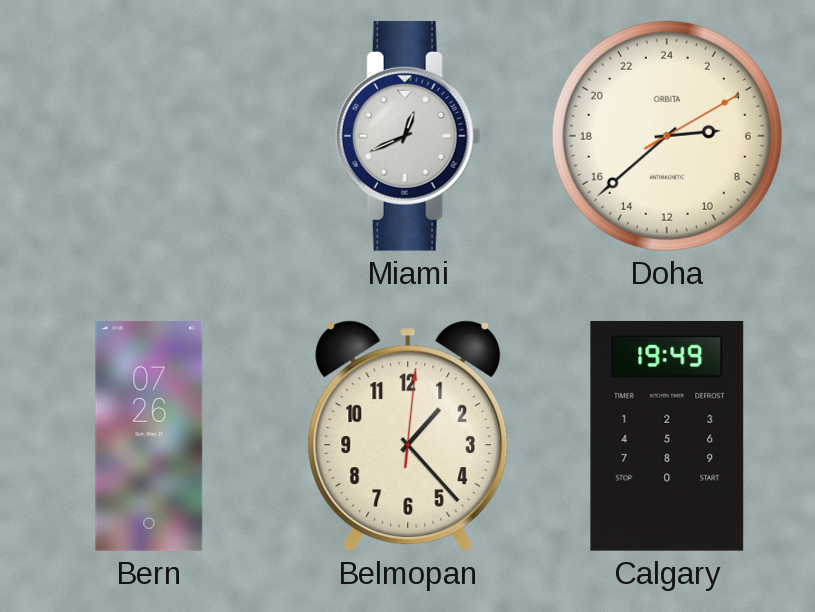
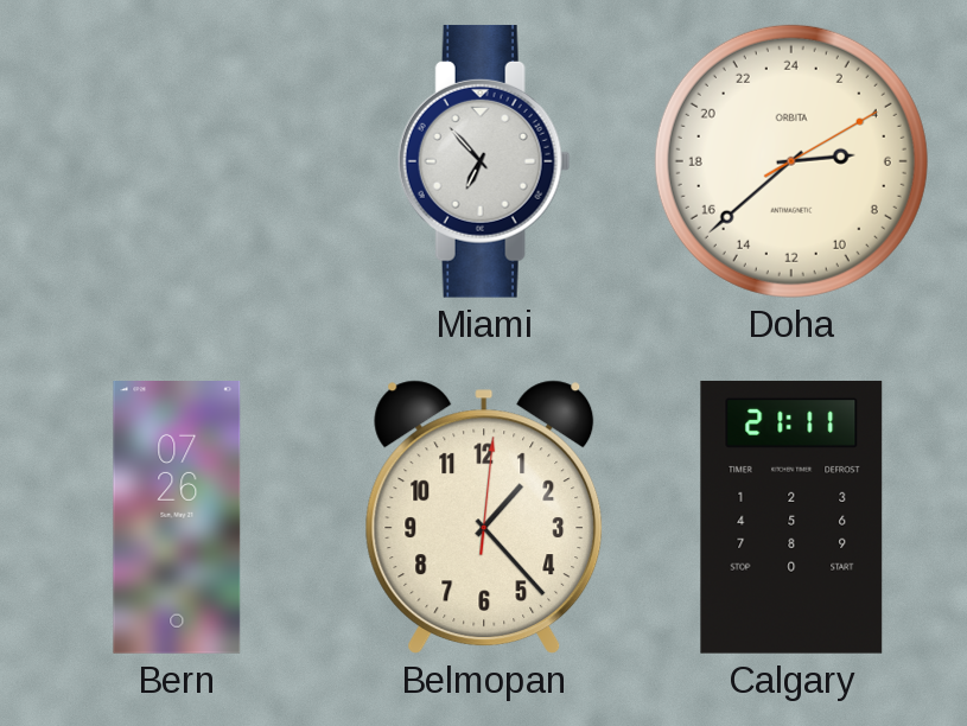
Miami: 12:41 -> 6:53
Calgary: 19:49 -> 21:11
